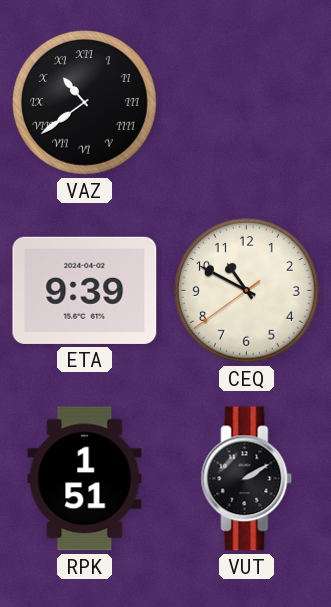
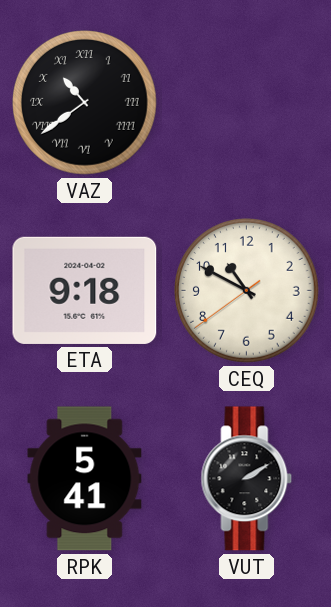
ETA: 9:39 -> 9:18
RPK: 1:51 -> 5:41
